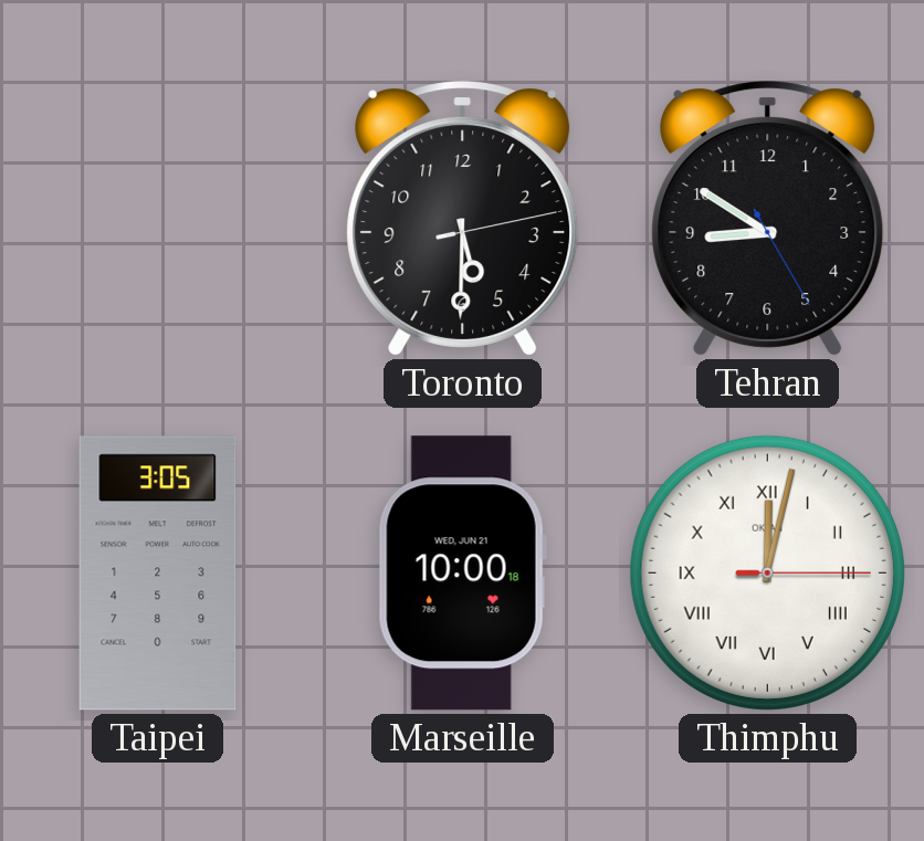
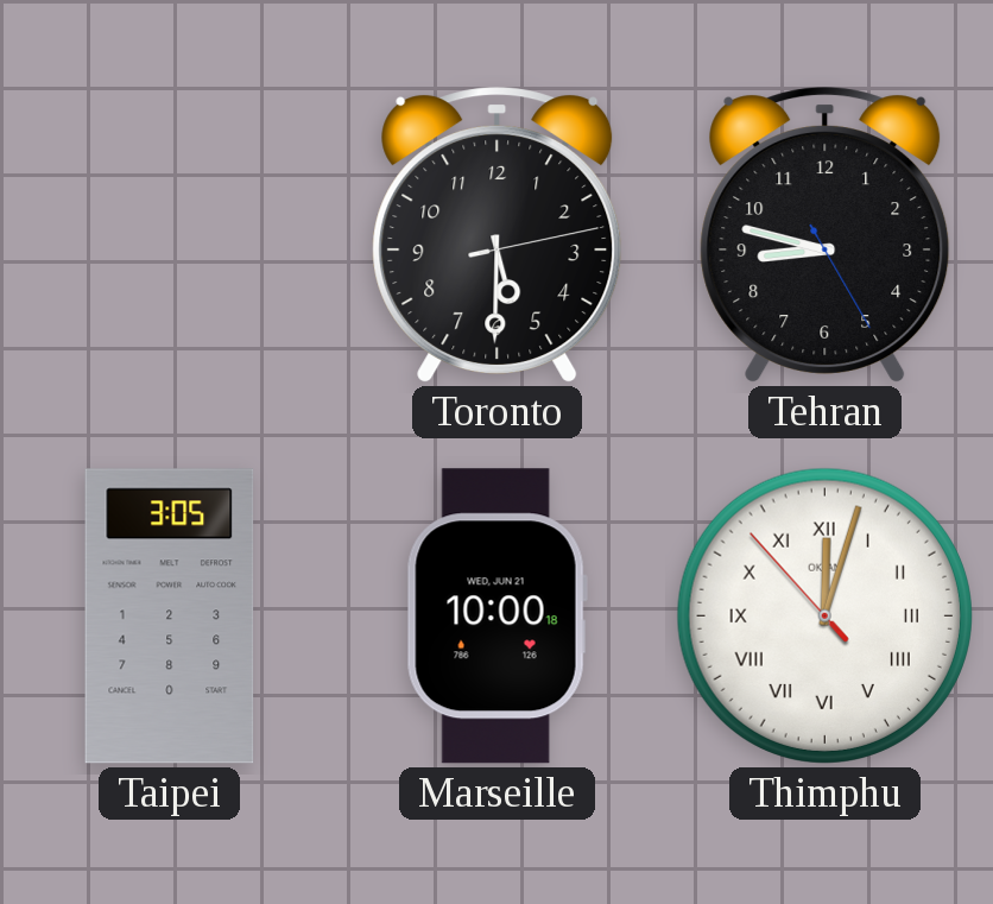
Tehran: 8:50 -> 8:47
Thimphu: 12:02:15 -> 12:02:53
